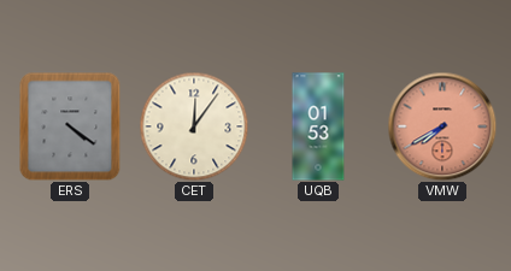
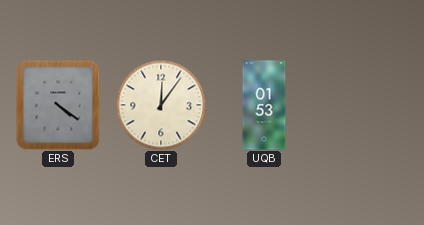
VMW: 7:40 -> none
